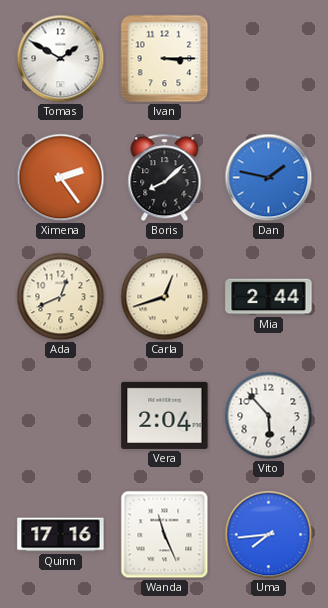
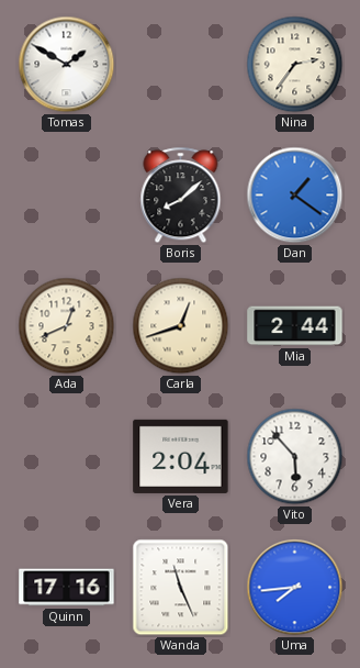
Ivan: 3:15 -> none
Nina: none -> 2:36
Ximena: 2:24 -> none
Dan: 1:47 -> 1:21
